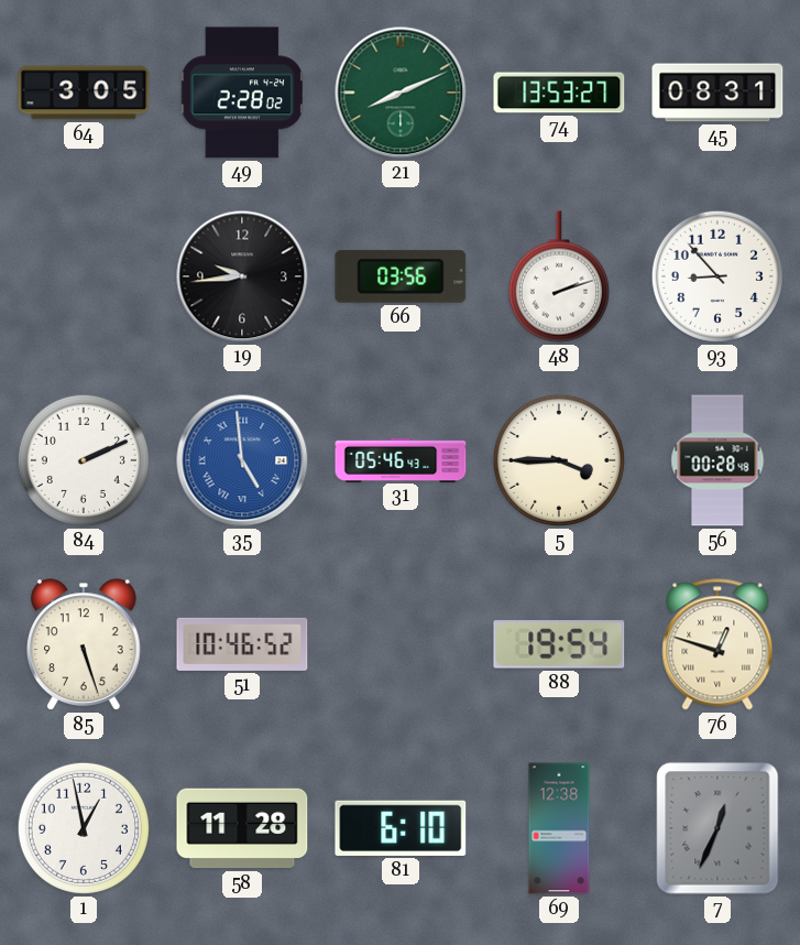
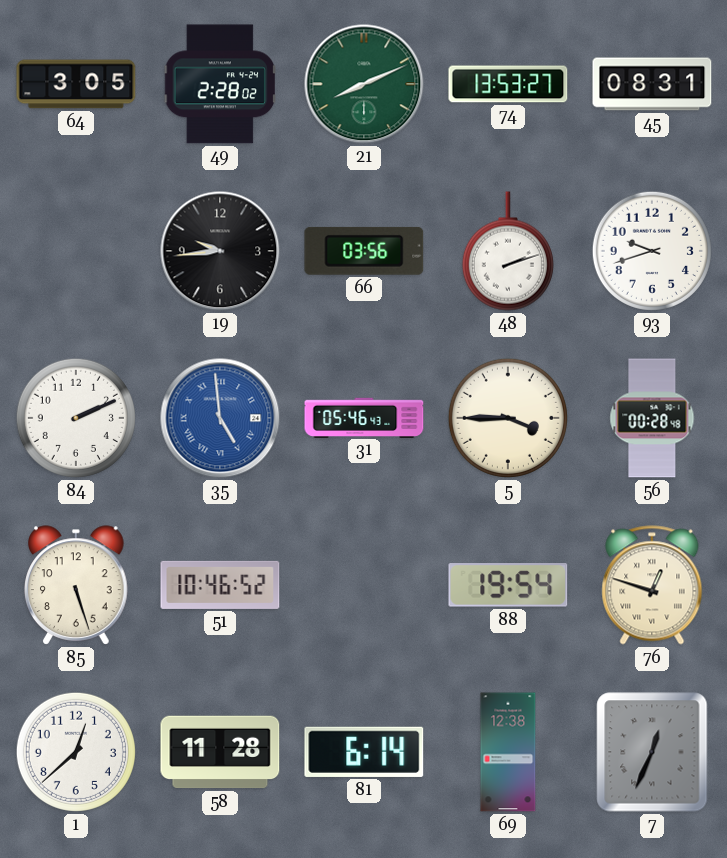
93: 8:53 -> 9:42
1: 12:58 -> 12:38
81: 6:10 -> 6:14
